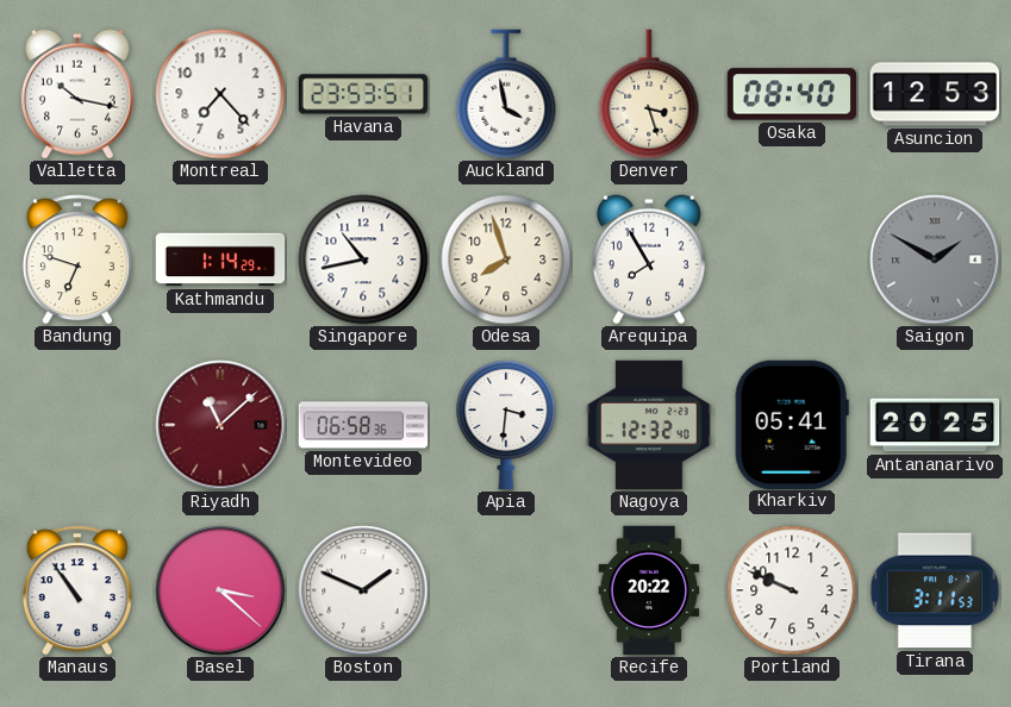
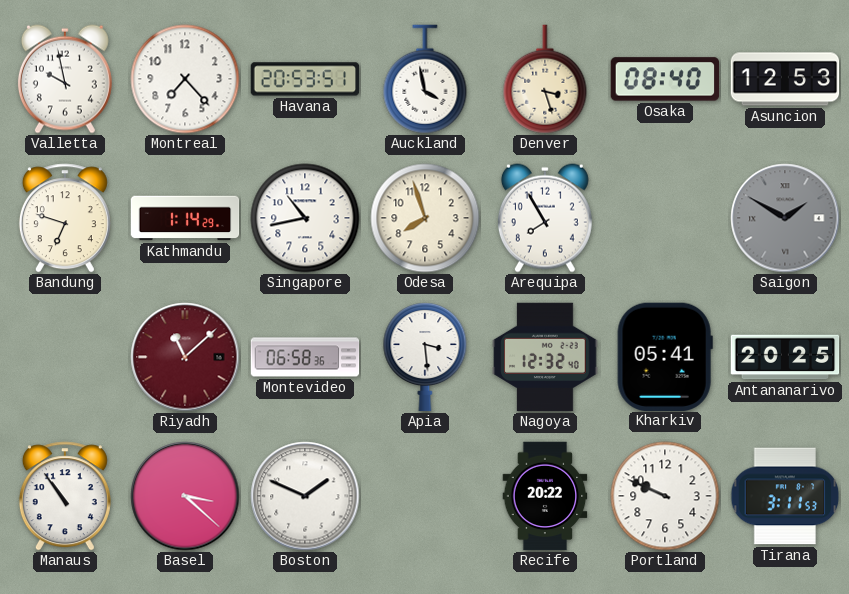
Valletta: 10:17 -> 9:58
Havana: 23:53 -> 20:53
Apia: 3:31 -> 3:29
